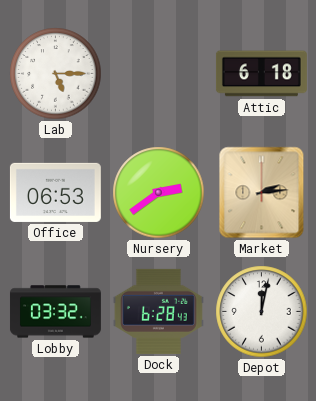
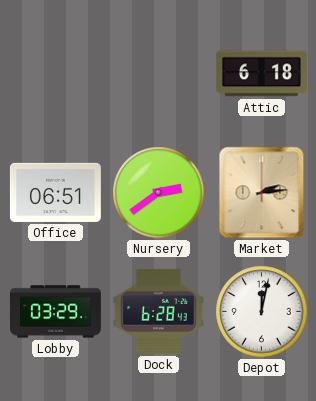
Lab: 5:15 -> none
Office: 06:53 -> 06:51
Lobby: 03:32 -> 03:29
